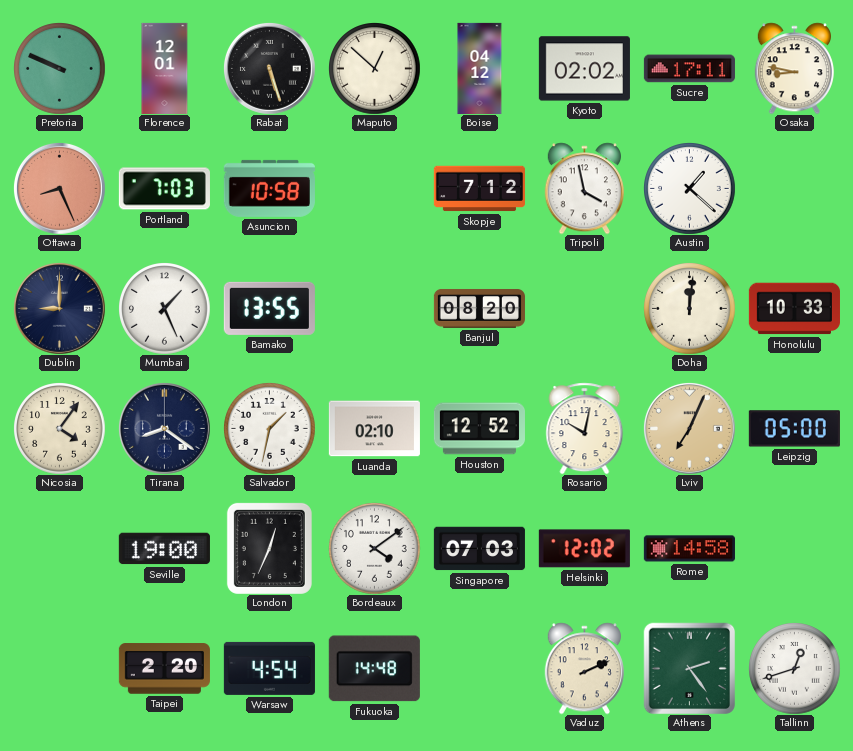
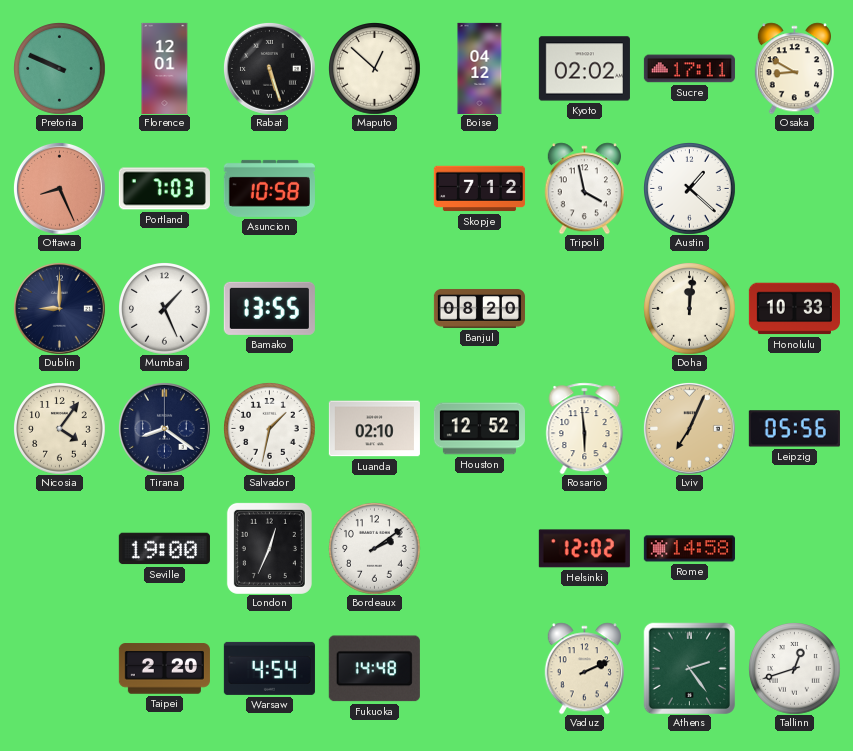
Osaka: 8:47 -> 8:50
Rosario: 10:02 -> 5:59
Leipzig: 05:00 -> 05:56
Bordeaux: 4:09 -> 2:09
Singapore: 07:03 -> none
